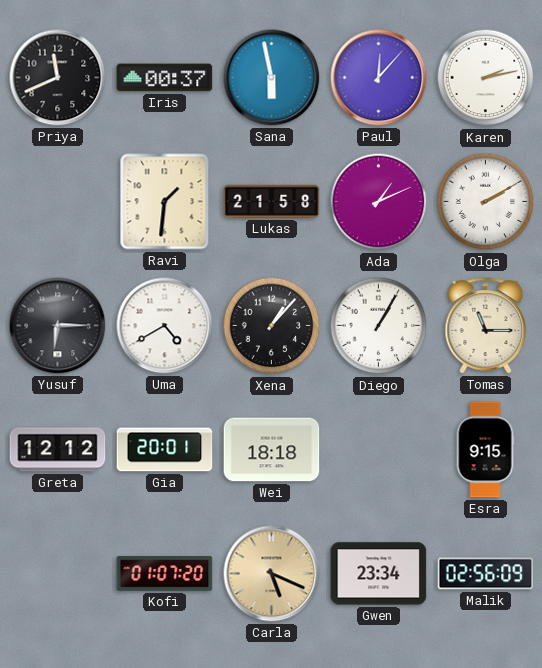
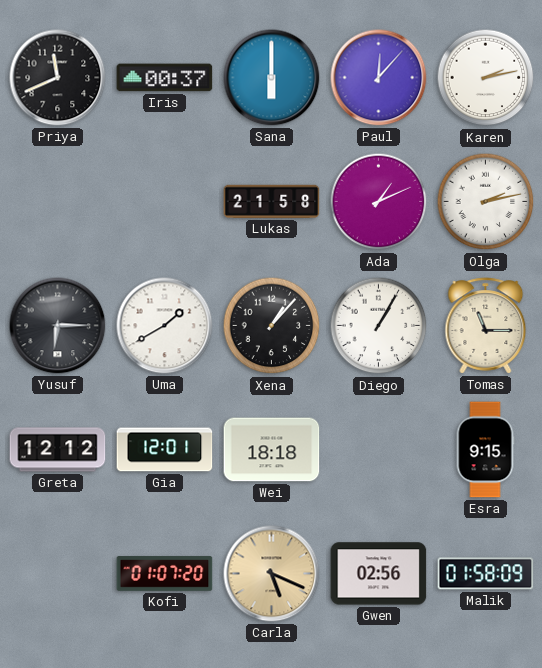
Sana: 5:58 -> 6:00
Ravi: 1:31 -> none
Olga: 2:10 -> 2:13
Uma: 4:40 -> 1:40
Gia: 20:01 -> 12:01
Gwen: 23:34 -> 02:56
Malik: 02:56 -> 01:58
